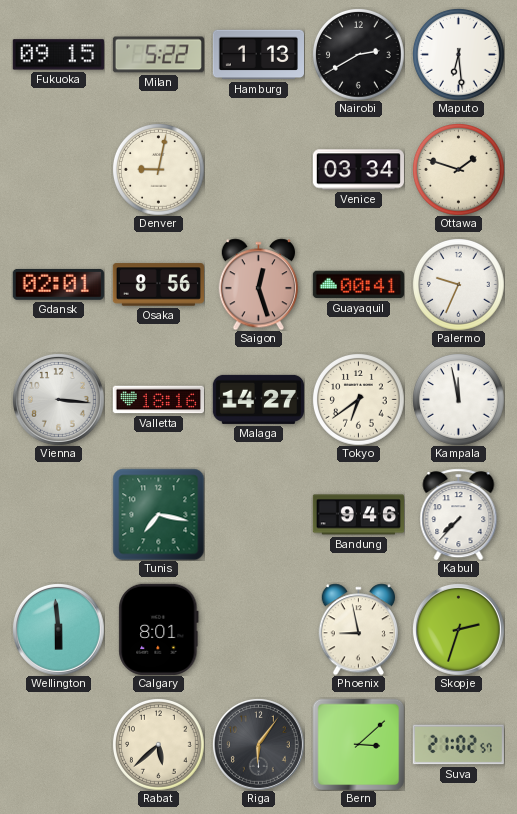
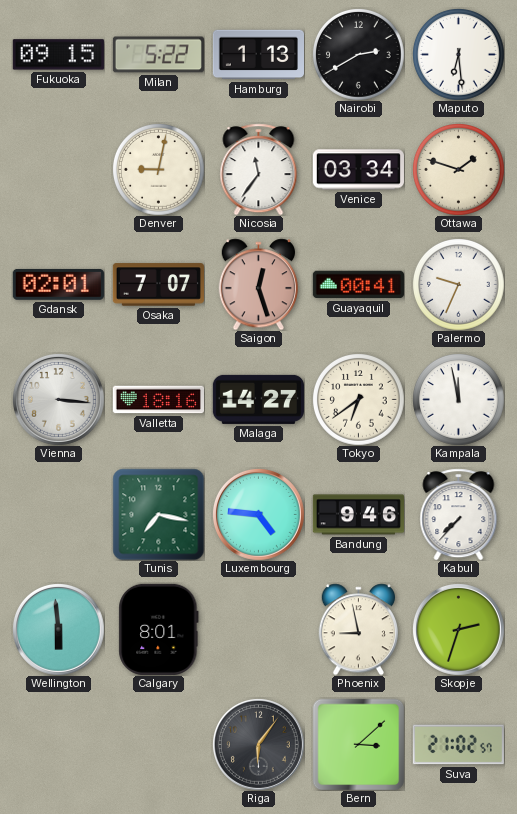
Nicosia: none -> 11:36
Osaka: 8:56 -> 7:07
Luxembourg: none -> 4:46
Rabat: 5:38 -> none
